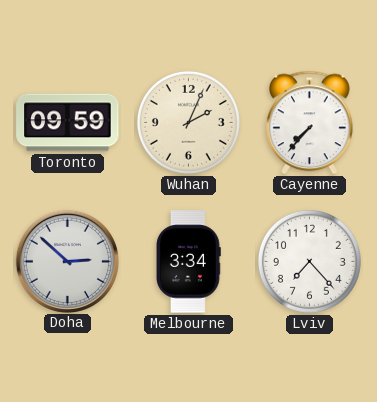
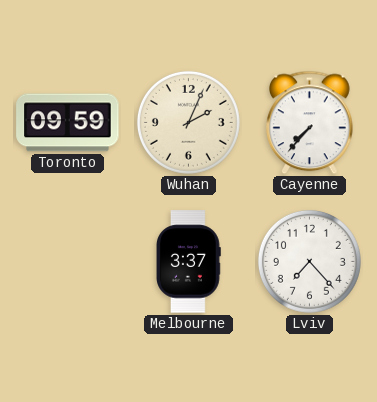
Doha: 2:52 -> none
Melbourne: 3:34 -> 3:37
